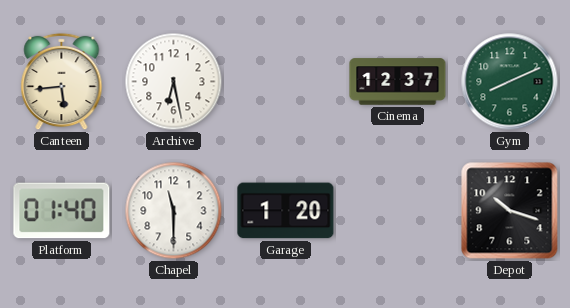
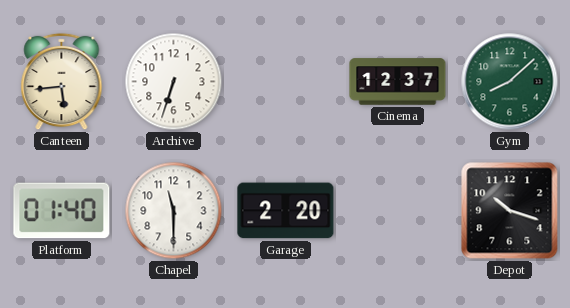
Archive: 6:28 -> 6:33
Gym: 8:11 -> 8:08
Garage: 1:20 -> 2:20
